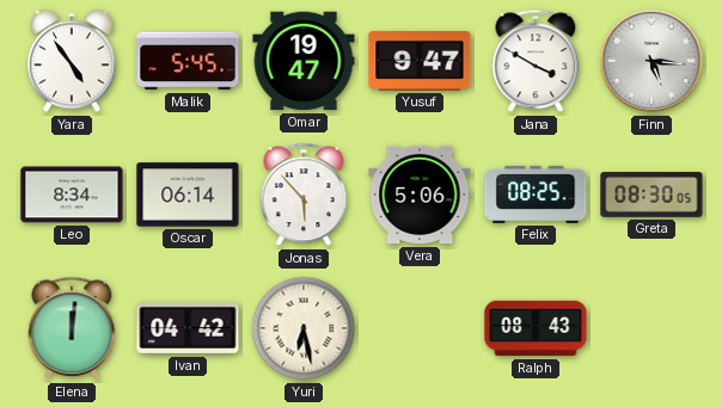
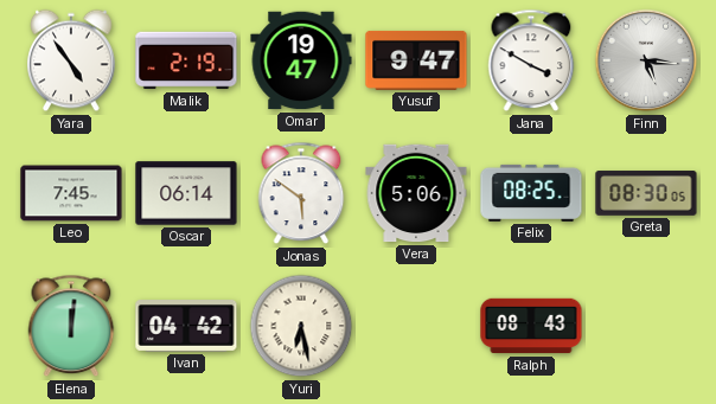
Malik: 5:45 -> 2:19
Leo: 8:34 -> 7:45
Jonas: 5:53 -> 5:51
